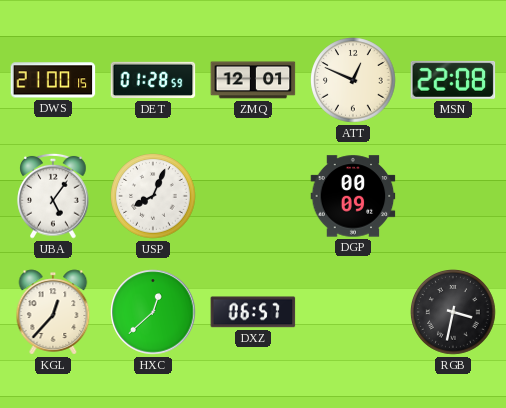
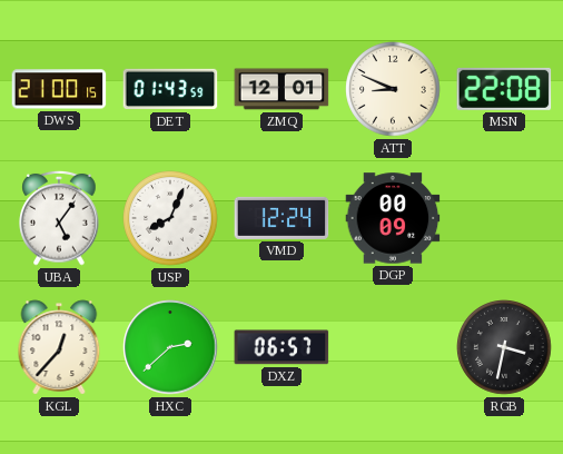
DET: 01:28 -> 01:43
ATT: 12:49 -> 8:49
VMD: none -> 12:24
HXC: 12:38 -> 2:38
